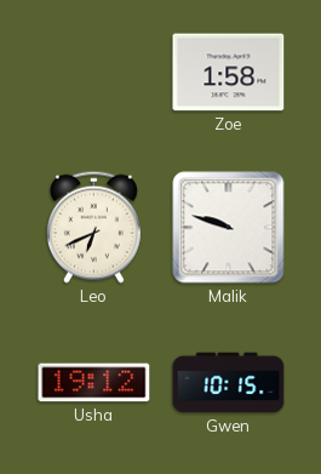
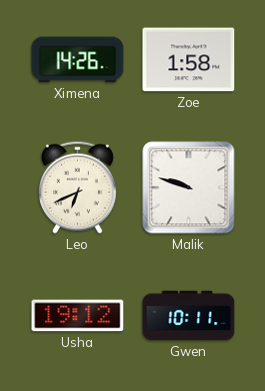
Ximena: none -> 14:26
Gwen: 10:15 -> 10:11
